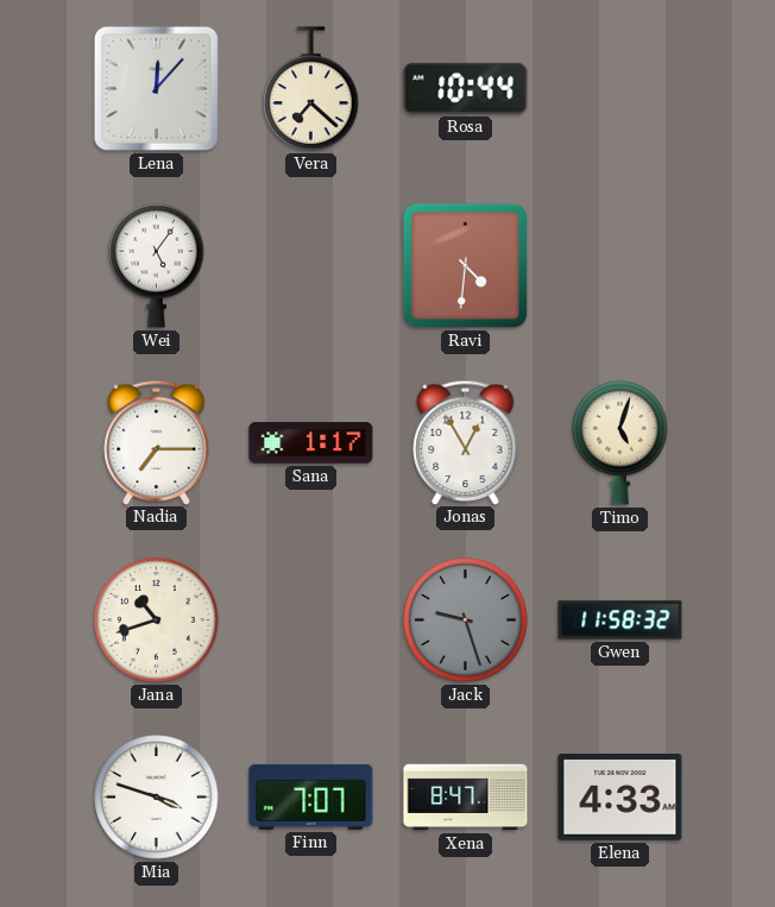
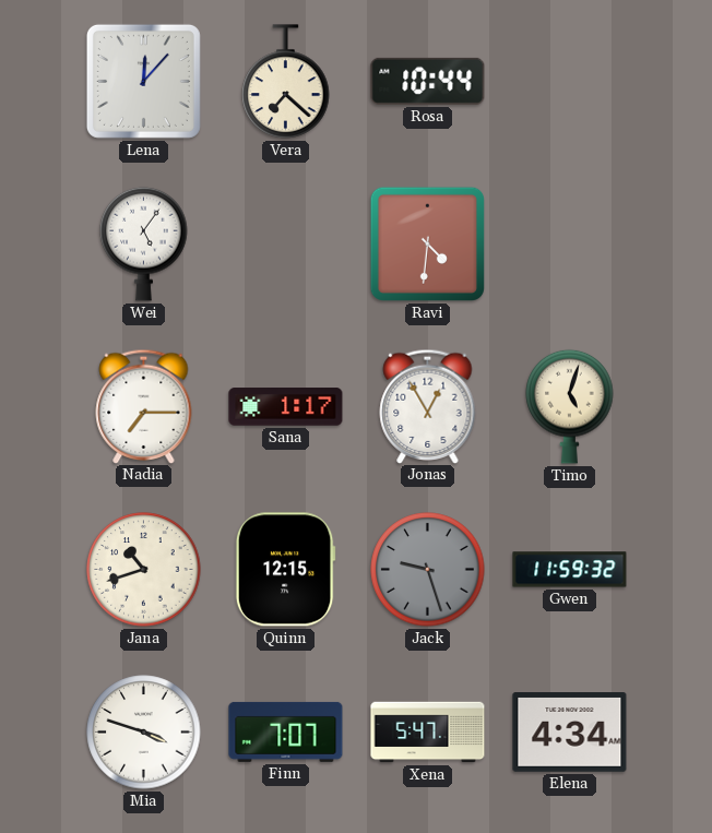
Quinn: none -> 12:15
Gwen: 11:58 -> 11:59
Xena: 8:47 -> 5:47
Elena: 4:33 -> 4:34
